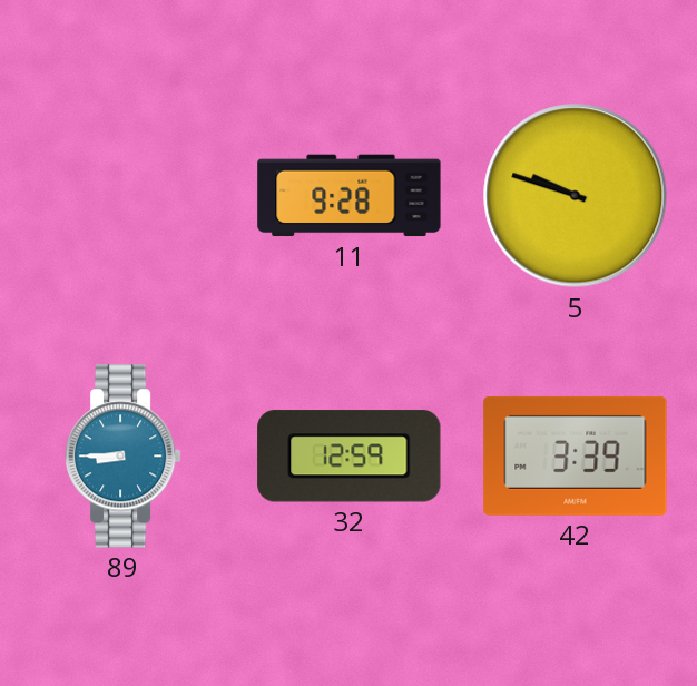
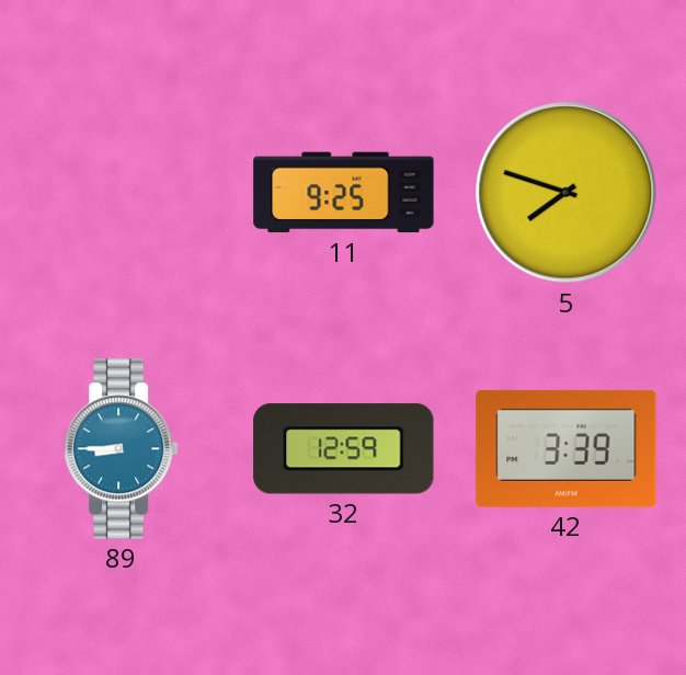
11: 9:28 -> 9:25
5: 9:48 -> 7:48
